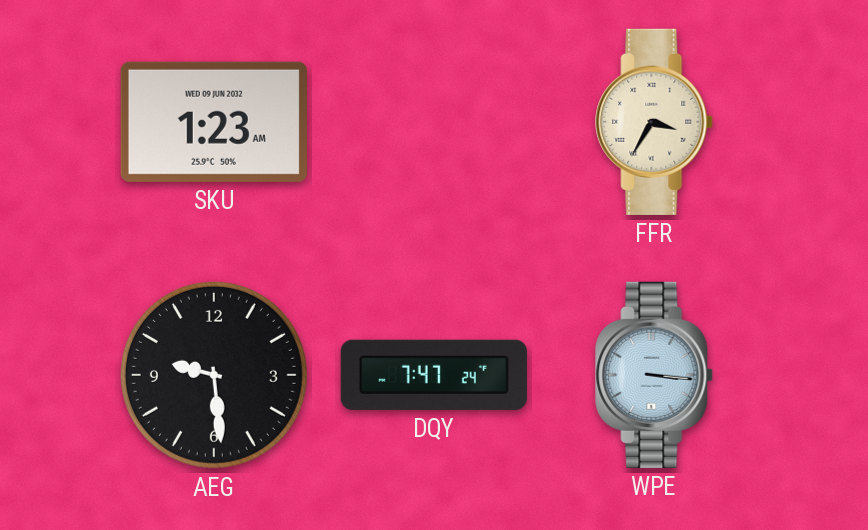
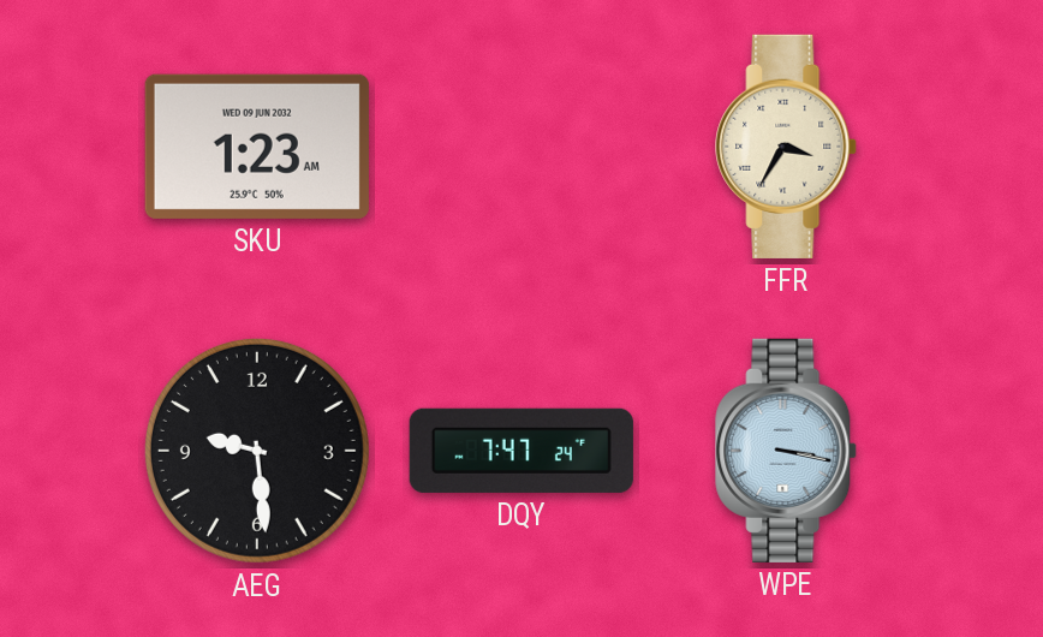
WPE: 3:16 -> 3:17
